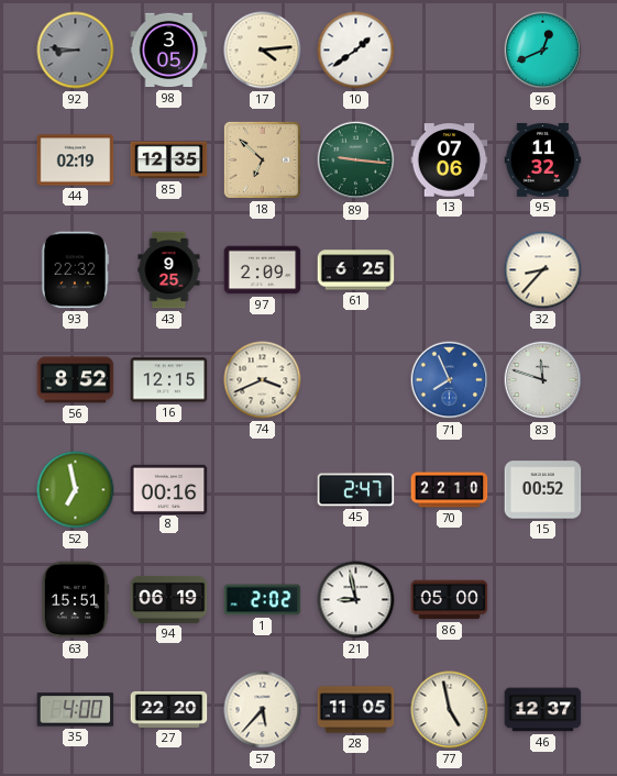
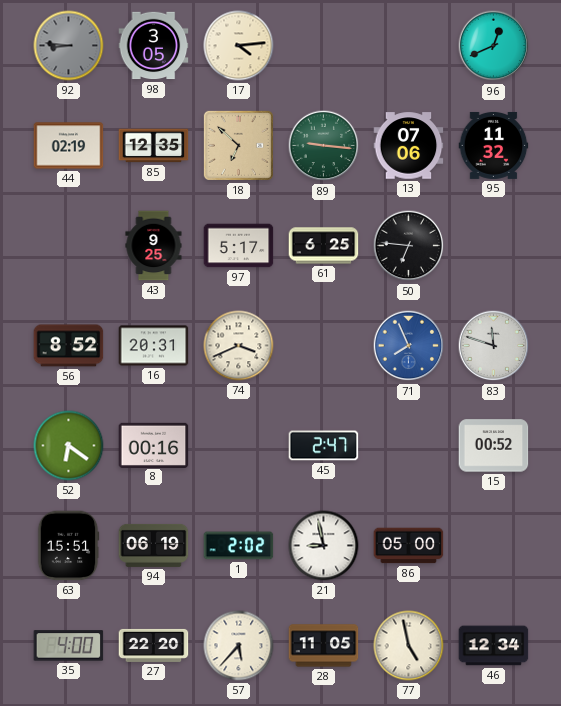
10: 1:39 -> none
93: 22:32 -> none
97: 2:09 -> 5:17
50: none -> 6:46
32: 8:37 -> none
16: 12:15 -> 20:31
52: 6:58 -> 6:21
70: 22:10 -> none
46: 12:37 -> 12:34
